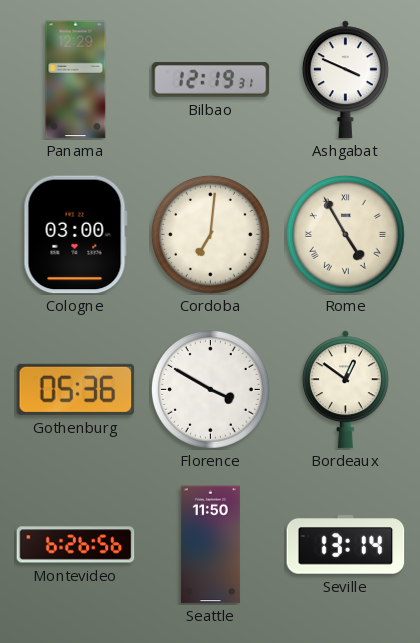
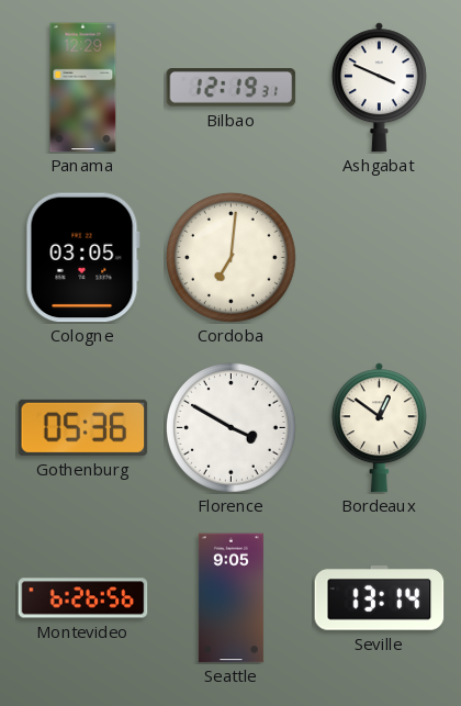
Cologne: 03:00 -> 03:05
Rome: 4:55 -> none
Seattle: 11:50 -> 9:05
